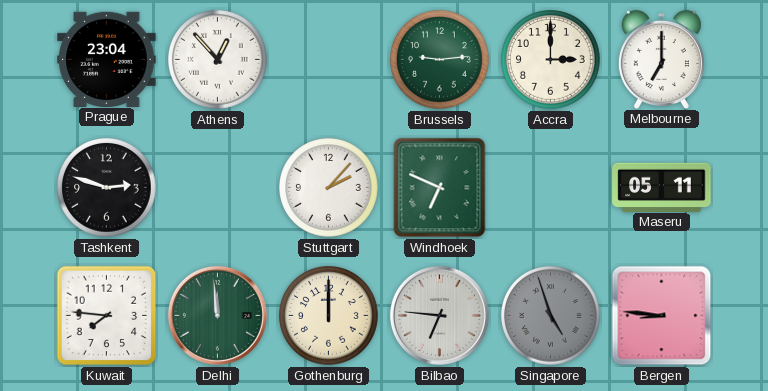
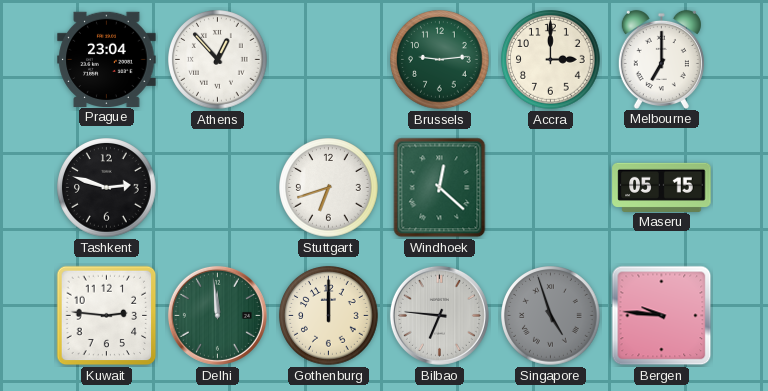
Stuttgart: 2:07 -> 6:42
Windhoek: 6:49 -> 12:22
Maseru: 05:11 -> 05:15
Kuwait: 7:46 -> 2:46
Bergen: 8:46 -> 9:46
